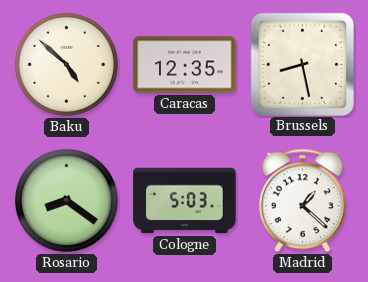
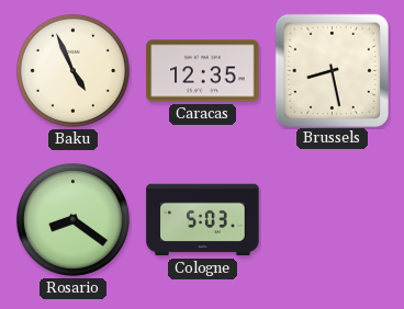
Baku: 4:52 -> 4:56
Madrid: 1:22 -> none
